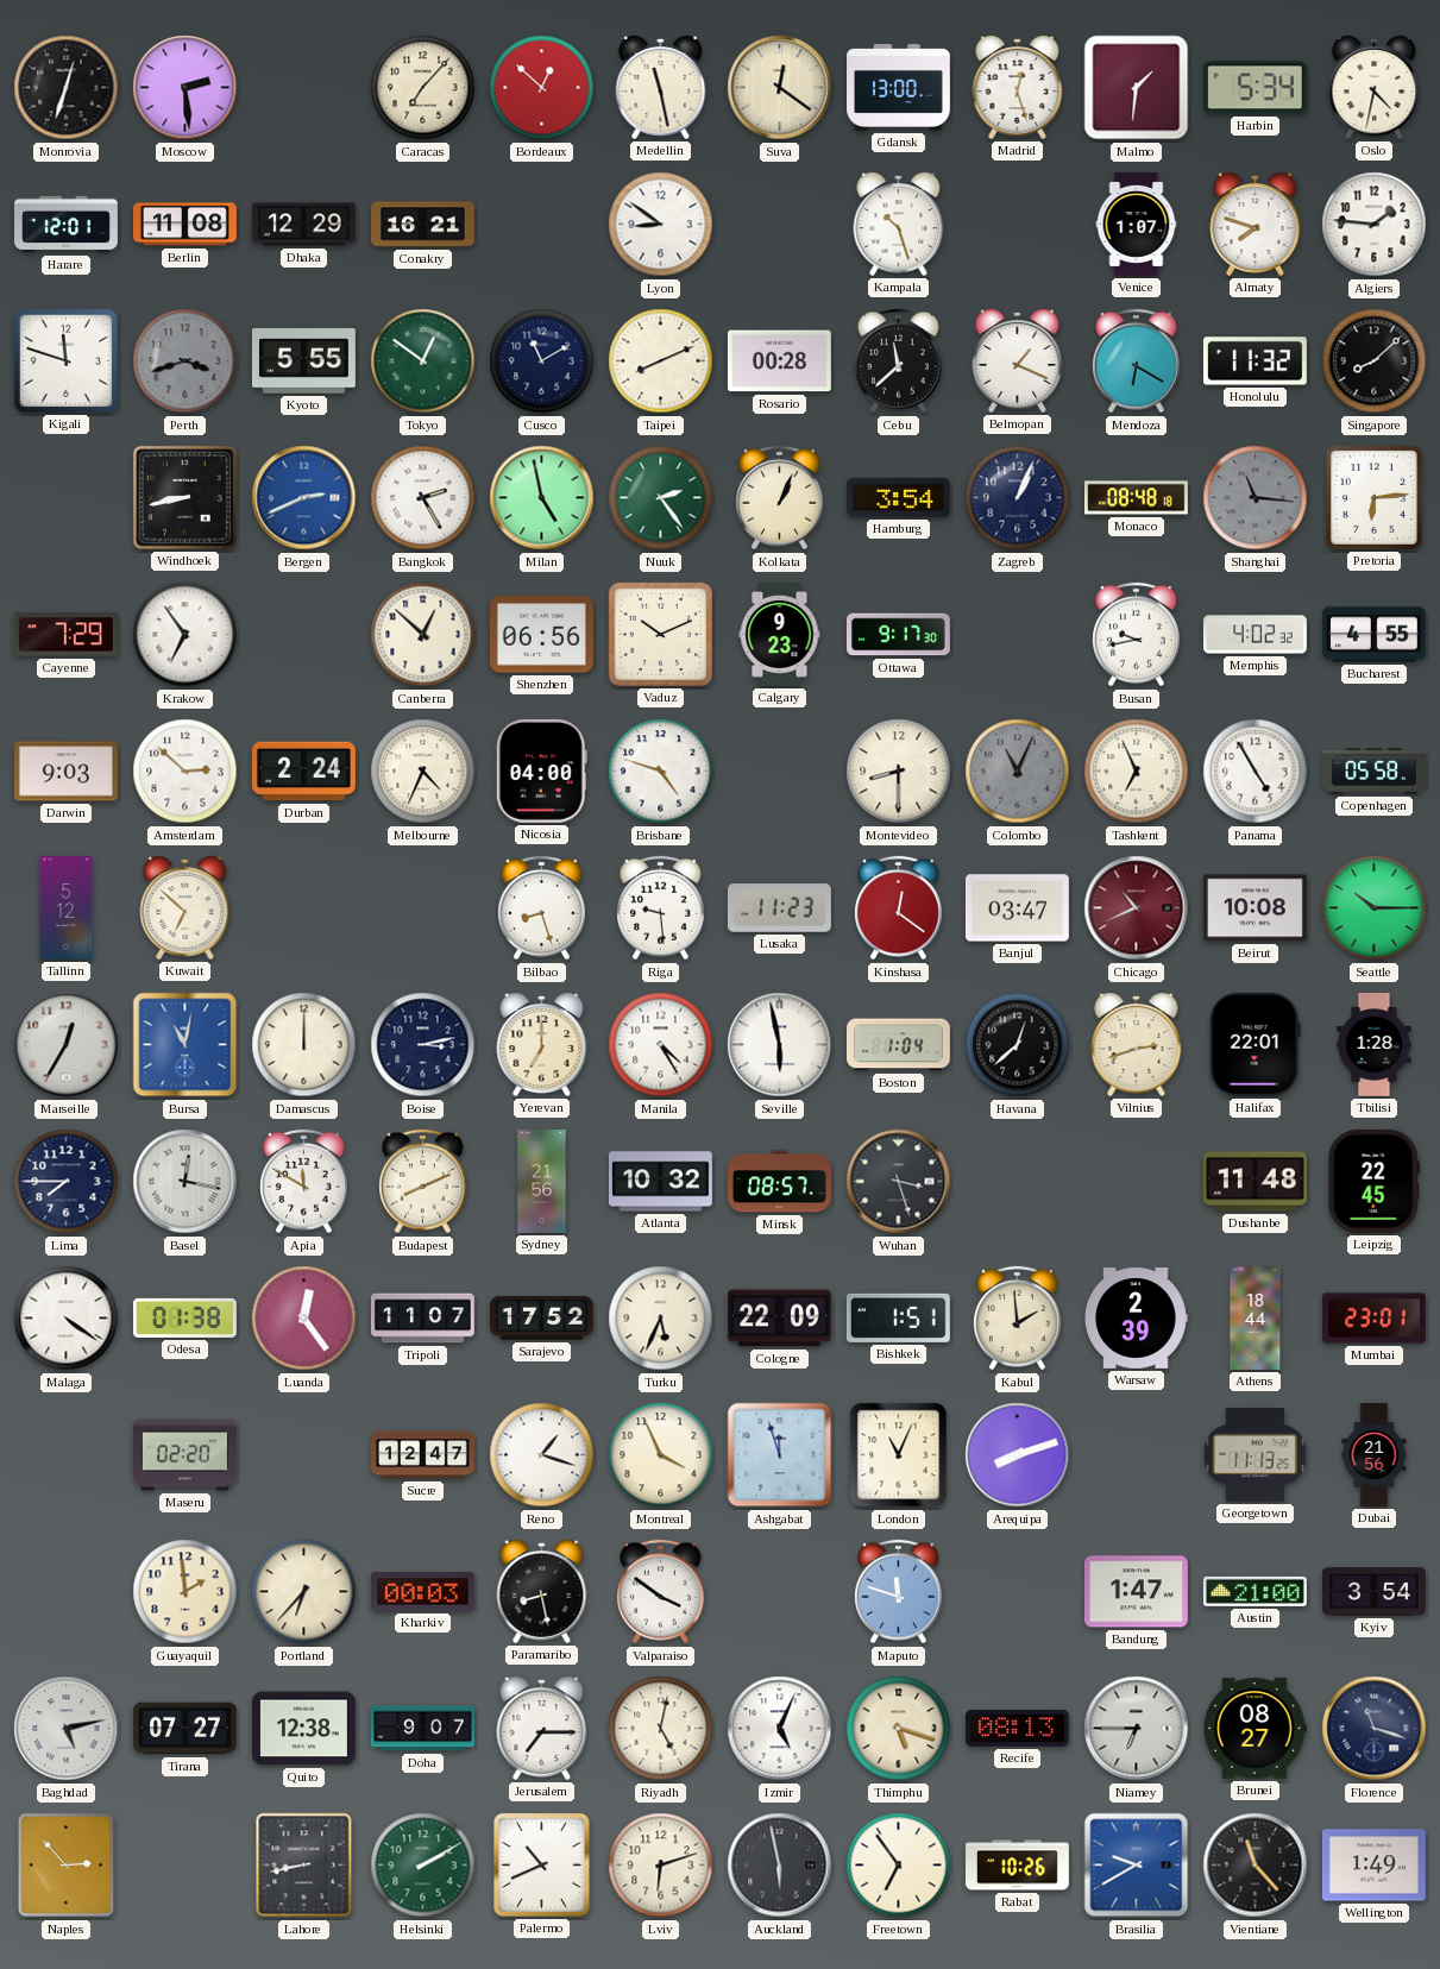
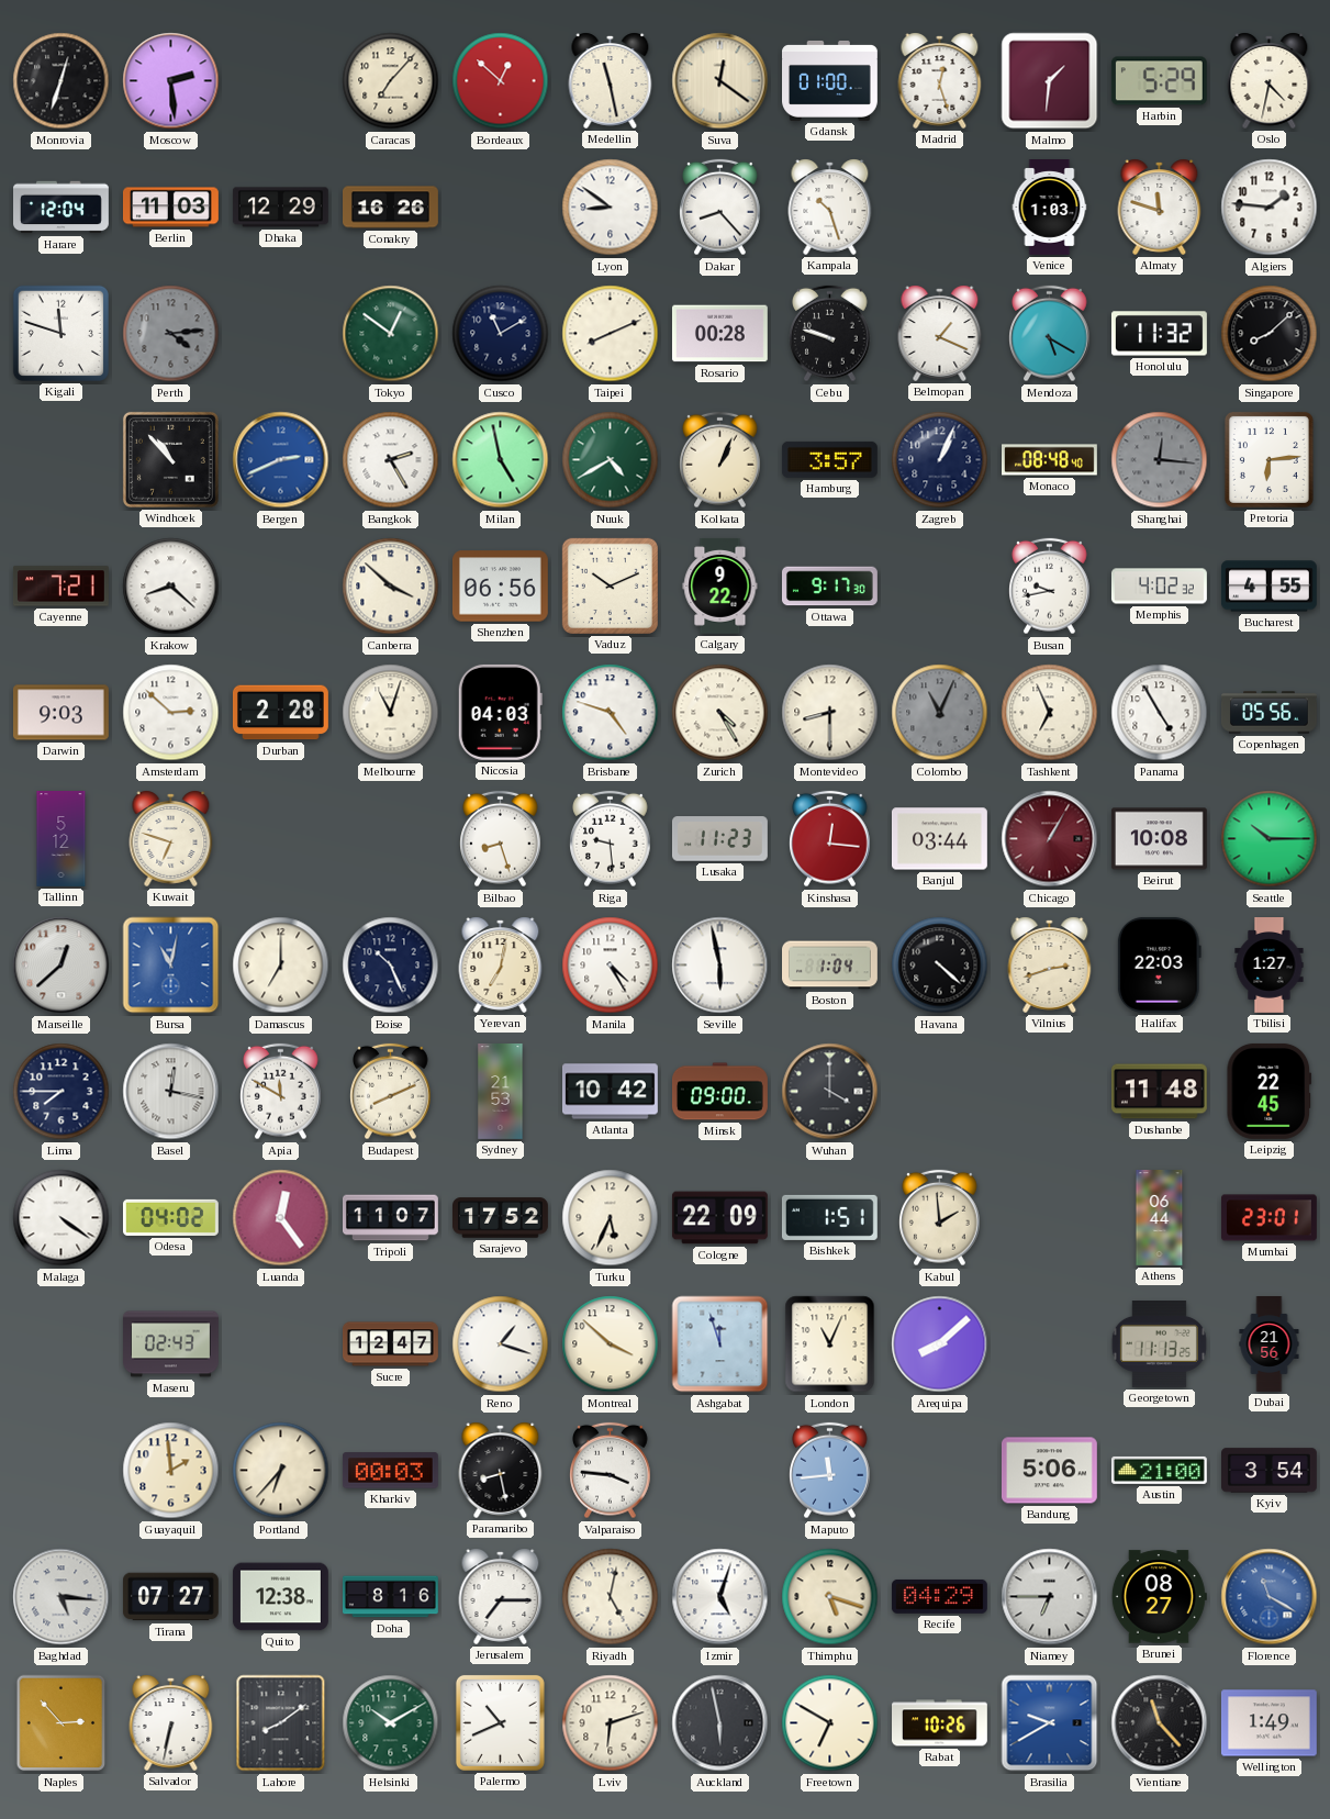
Gdansk: 13:00 -> 01:00
Harbin: 5:34 -> 5:29
Harare: 12:01 -> 12:04
Berlin: 11:08 -> 11:03
Conakry: 16:21 -> 16:26
Dakar: none -> 8:23
Venice: 1:07 -> 1:03
Almaty: 7:48 -> 11:48
Perth: 3:42 -> 4:14
Kyoto: 5:55 -> none
Cebu: 11:38 -> 9:48
Mendoza: 6:20 -> 5:20
Windhoek: 8:43 -> 10:53
Nuuk: 2:24 -> 4:40
Hamburg: 3:54 -> 3:57
Monaco: 08:48:18 -> 08:48:40
Shanghai: 11:16 -> 12:16
Cayenne: 7:29 -> 7:21
Krakow: 6:54 -> 8:22
Canberra: 12:52 -> 3:52
Calgary: 9:23 -> 9:22
Durban: 2:24 -> 2:28
Melbourne: 4:34 -> 11:03
Nicosia: 04:00 -> 04:03
Zurich: none -> 4:25
Copenhagen: 05:58 -> 05:56
Kuwait: 6:52 -> 6:48
Kinshasa: 12:21 -> 12:16
Banjul: 03:47 -> 03:44
Chicago: 10:41 -> 1:05
Marseille: 12:35 -> 12:38
Damascus: 12:00 -> 7:00
Boise: 3:13 -> 10:26
Yerevan: 7:00 -> 7:02
Havana: 12:38 -> 4:22
Halifax: 22:01 -> 22:03
Tbilisi: 1:28 -> 1:27
Sydney: 21:56 -> 21:53
Atlanta: 10:32 -> 10:42
Minsk: 08:57 -> 09:00
Wuhan: 3:27 -> 4:00
Odesa: 01:38 -> 04:02
Warsaw: 2:39 -> none
Athens: 18:44 -> 06:44
Maseru: 02:20 -> 02:43
Montreal: 3:56 -> 3:52
Arequipa: 8:12 -> 8:08
Valparaiso: 3:51 -> 3:46
Maputo: 11:48 -> 11:44
Bandung: 1:47 -> 5:06
Baghdad: 5:13 -> 5:16
Doha: 9:07 -> 8:16
Izmir: 5:04 -> 5:03
Recife: 08:13 -> 04:29
Florence: 11:18 -> 11:20
Florence dial: navy -> blue
Salvador: none -> 6:32
Lahore: 8:43 -> 8:09
Helsinki: 2:10 -> 10:10
Freetown: 6:54 -> 6:50
